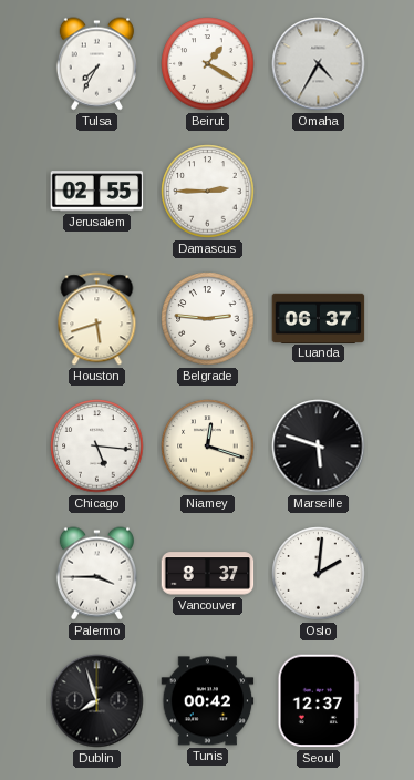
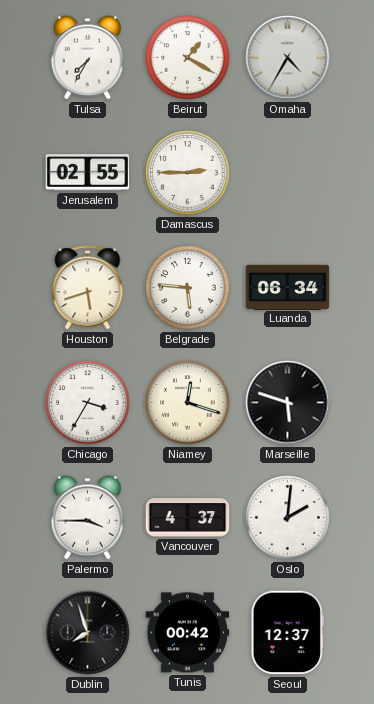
Belgrade: 2:46 -> 5:46
Luanda: 06:37 -> 06:34
Chicago: 5:16 -> 3:35
Vancouver: 8:37 -> 4:37
